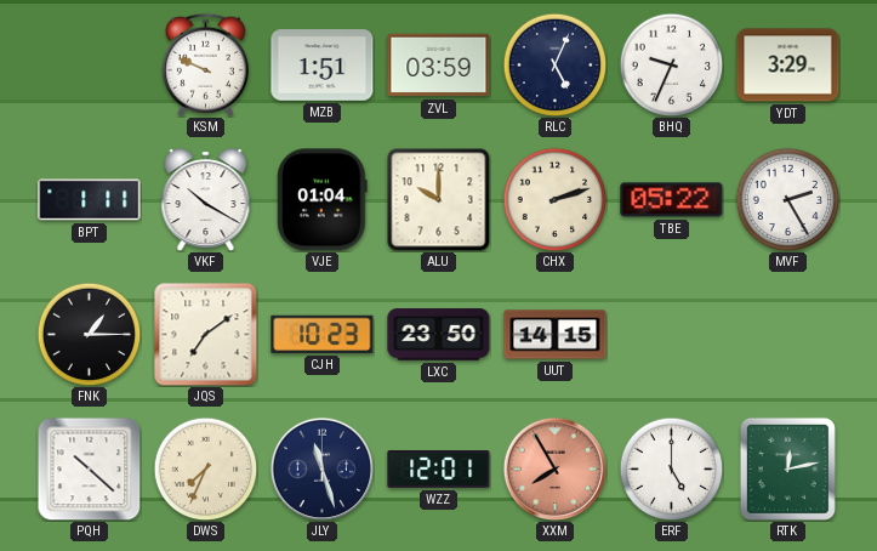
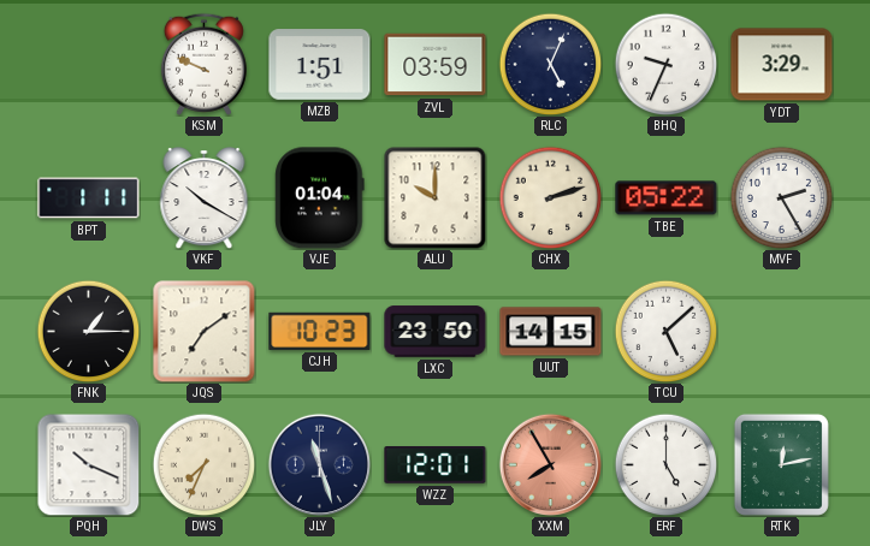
TCU: none -> 5:08
PQH: 10:22 -> 10:19
